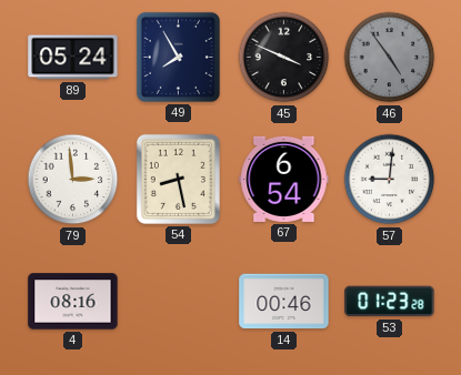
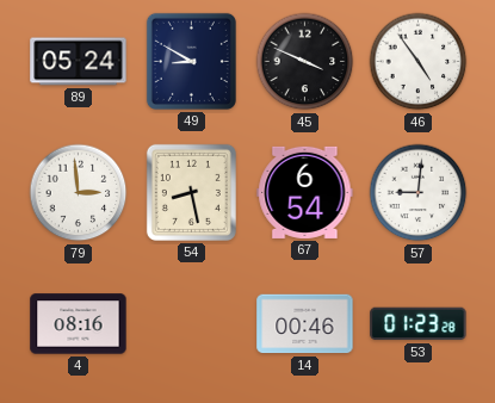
49: 7:55 -> 8:50
46 dial: grey -> white
